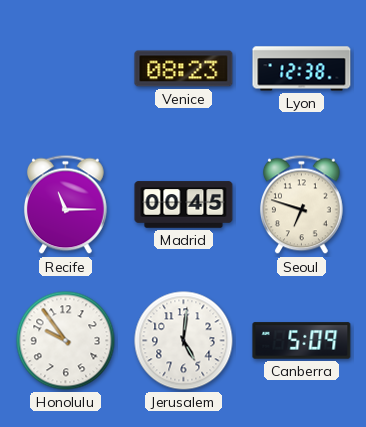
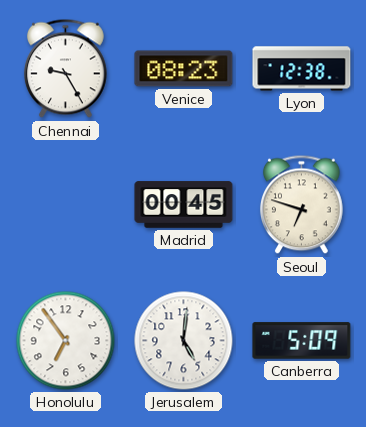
Chennai: none -> 9:25
Recife: 11:15 -> none
Honolulu: 9:54 -> 6:54
